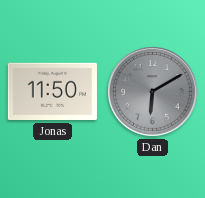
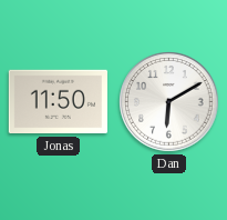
Dan dial: grey -> white
